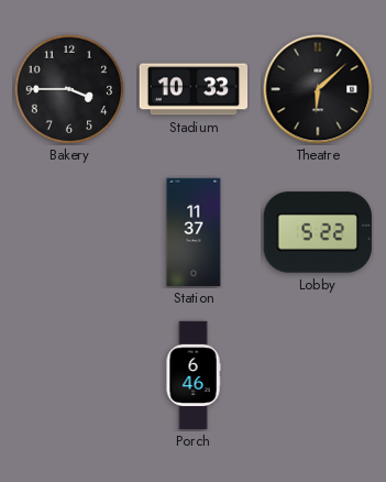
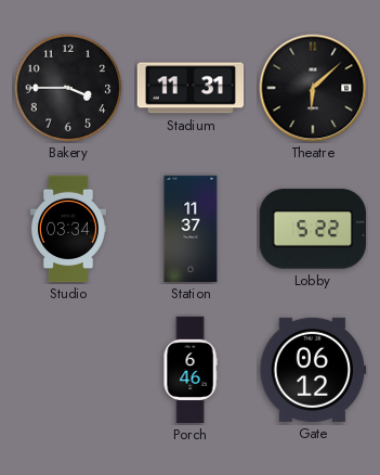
Stadium: 10:33 -> 11:31
Studio: none -> 03:34
Gate: none -> 06:12
